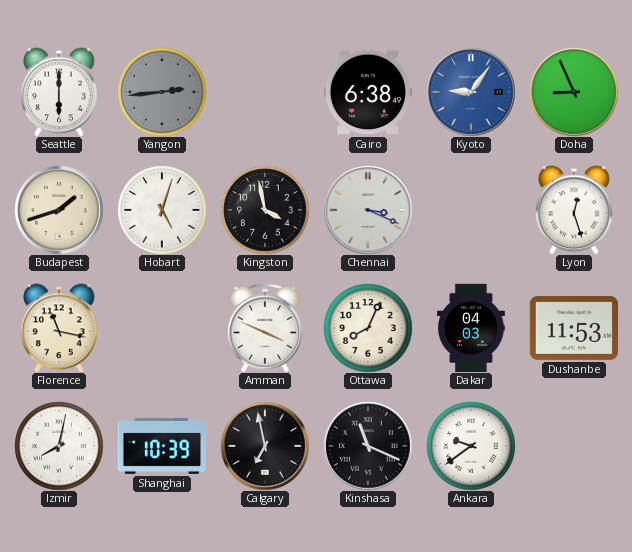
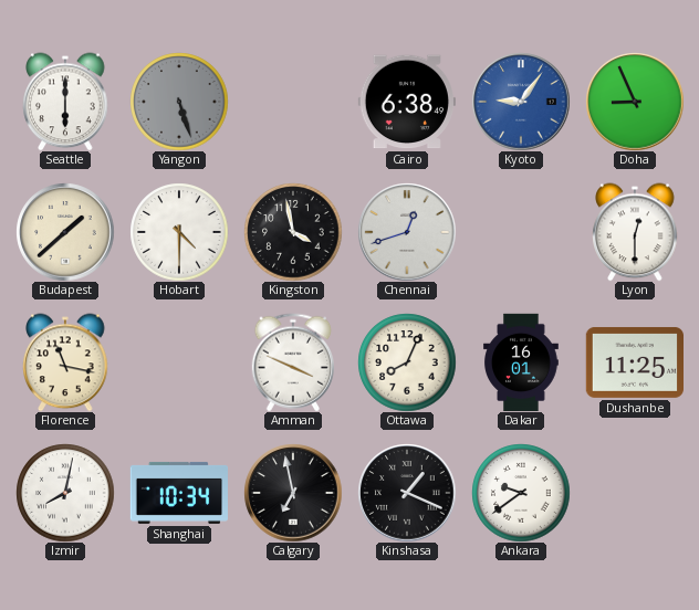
Yangon: 2:44 -> 5:27
Budapest: 1:42 -> 1:38
Hobart: 5:03 -> 4:30
Chennai: 3:19 -> 12:42
Lyon: 12:27 -> 12:30
Dakar: 04:03 -> 16:01
Dushanbe: 11:53 -> 11:25
Shanghai: 10:39 -> 10:34
Kinshasa: 11:19 -> 1:19
